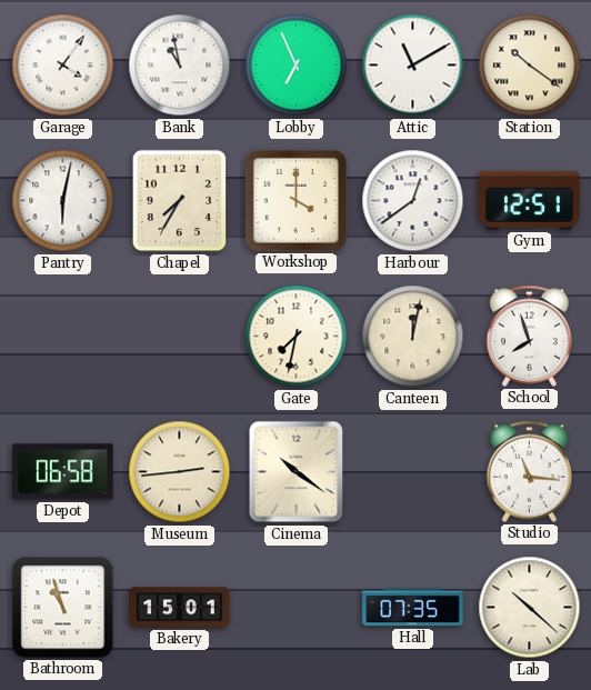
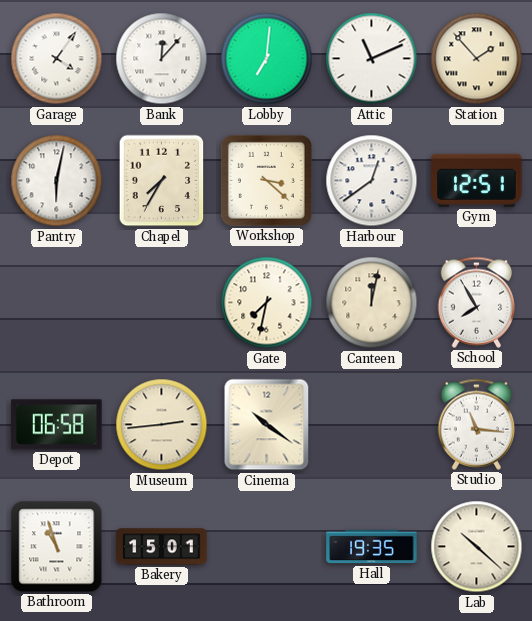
Bank: 10:58 -> 12:07
Lobby: 6:56 -> 7:01
Attic: 11:10 -> 11:11
Station: 10:21 -> 1:53
Workshop: 4:00 -> 3:22
School: 7:57 -> 7:55
Hall: 07:35 -> 19:35
